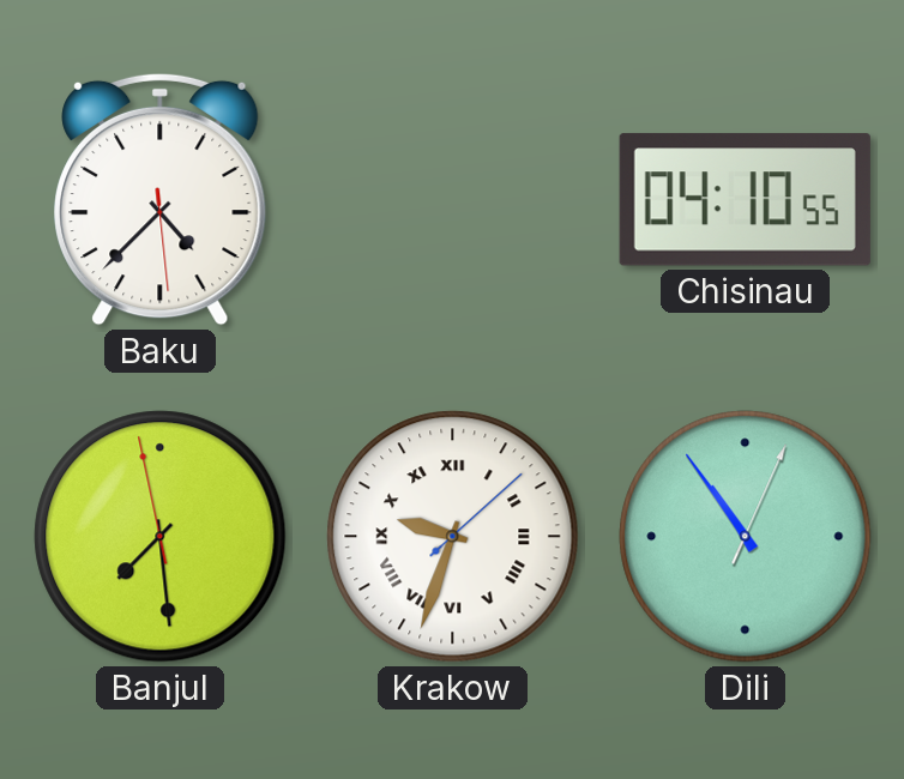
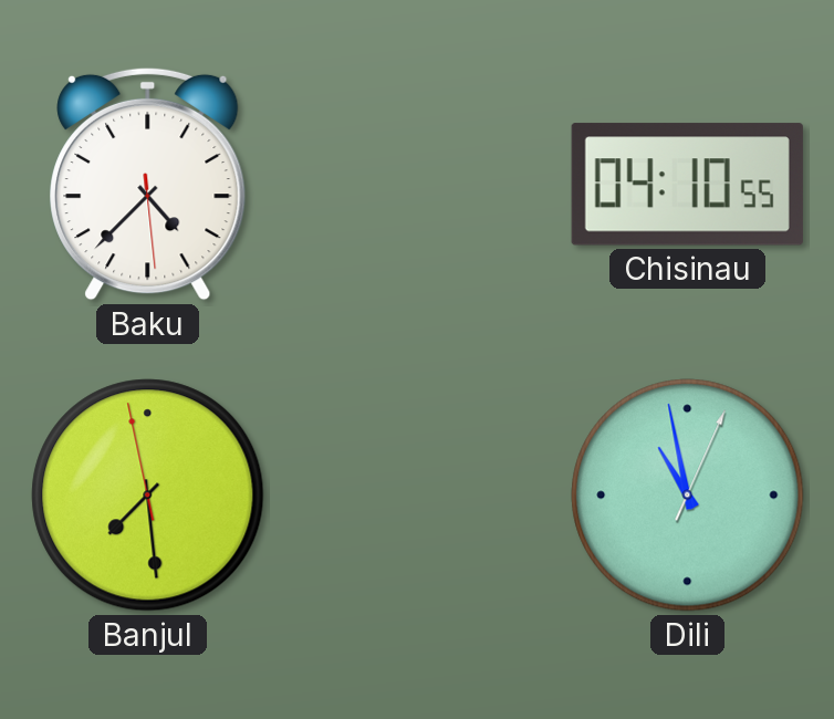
Krakow: 9:33 -> none
Dili: 10:54 -> 10:58
